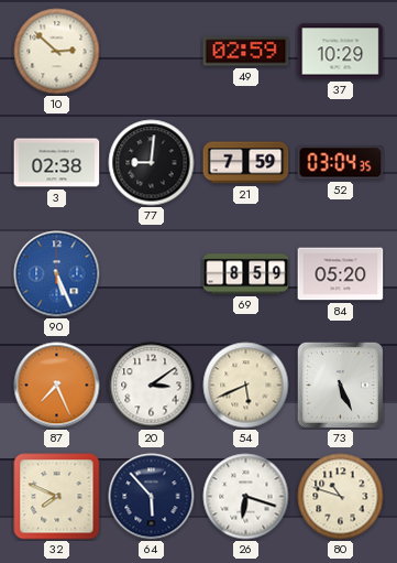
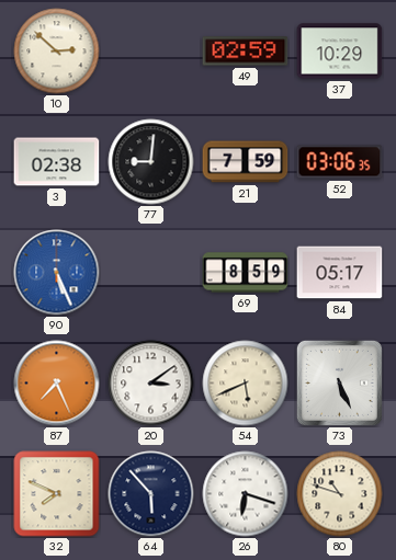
52: 03:04 -> 03:06
84: 05:20 -> 05:17
